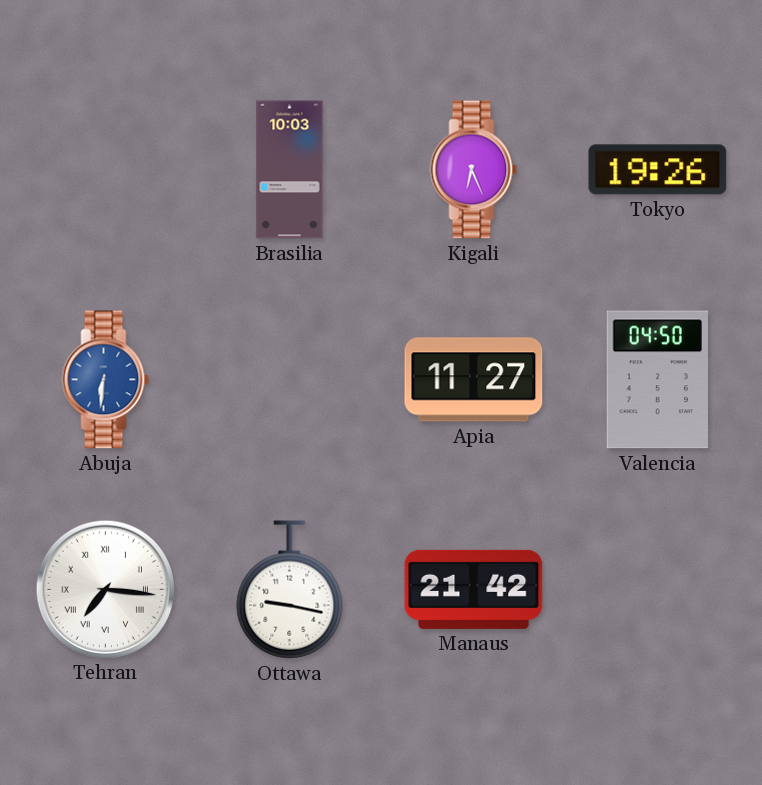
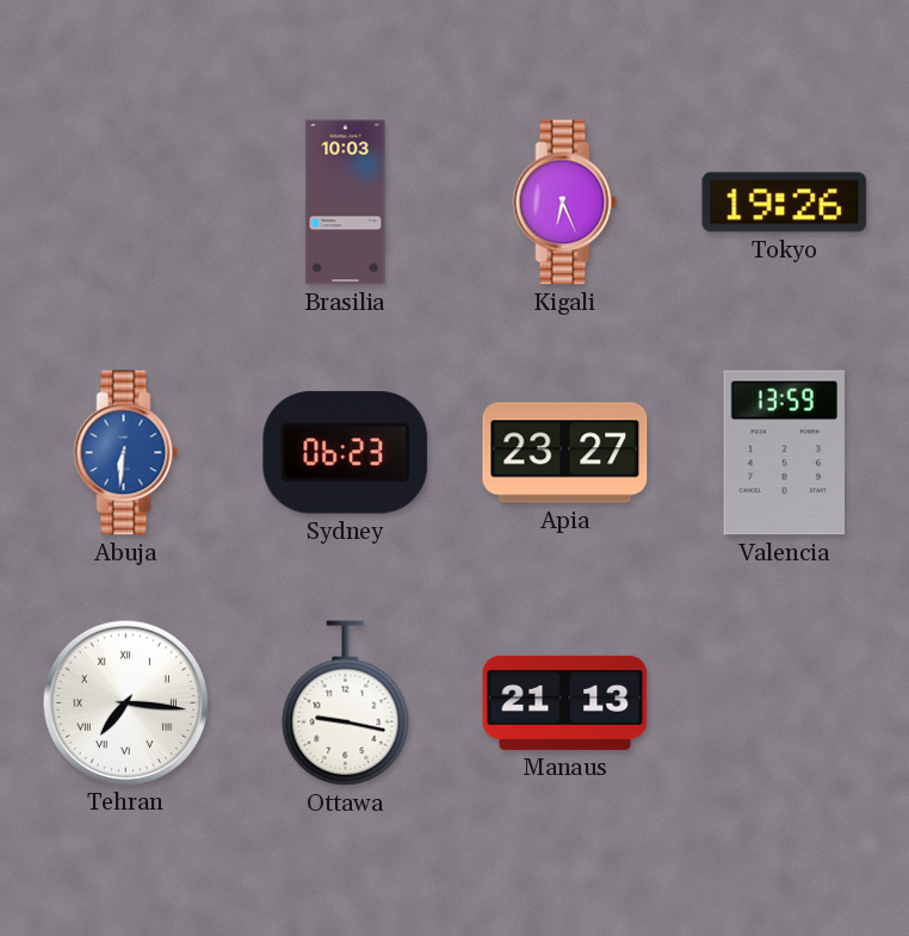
Sydney: none -> 06:23
Apia: 11:27 -> 23:27
Valencia: 04:50 -> 13:59
Manaus: 21:42 -> 21:13
